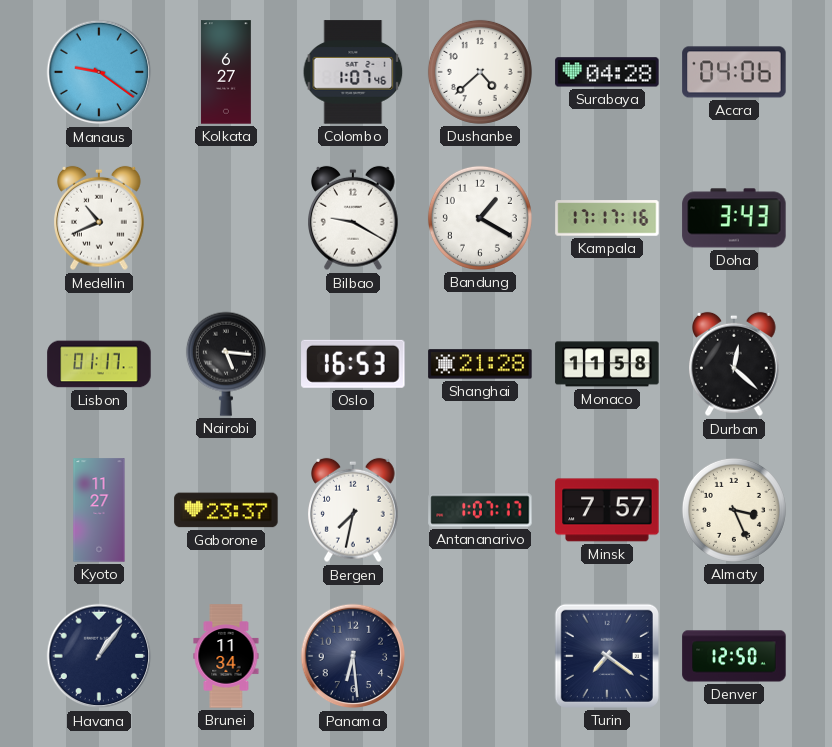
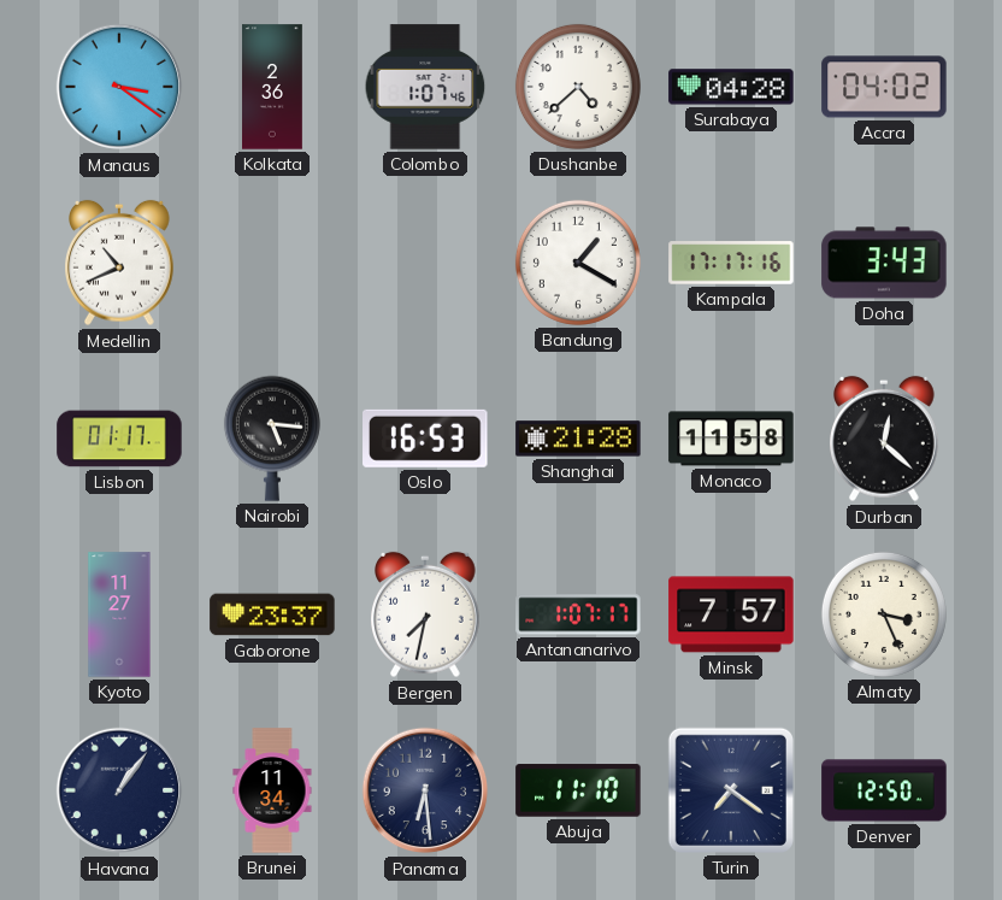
Manaus: 9:21 -> 3:21
Kolkata: 6:27 -> 2:36
Accra: 04:06 -> 04:02
Bilbao: 9:20 -> none
Abuja: none -> 11:10
